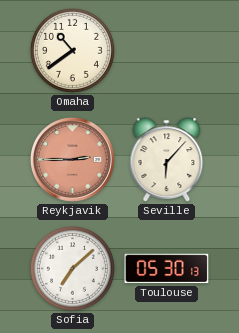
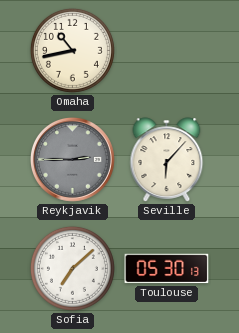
Omaha: 10:39 -> 10:43
Reykjavik dial: salmon -> grey
